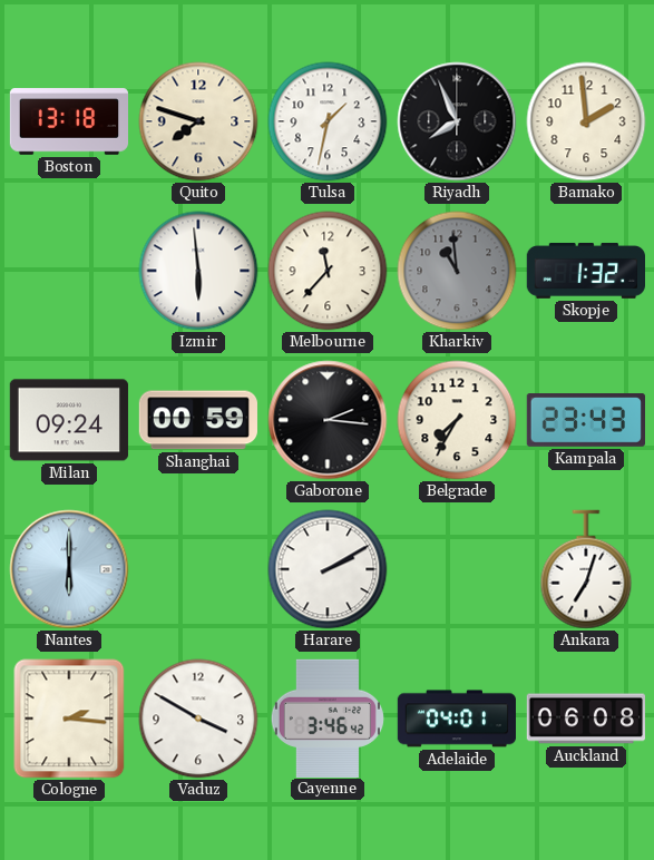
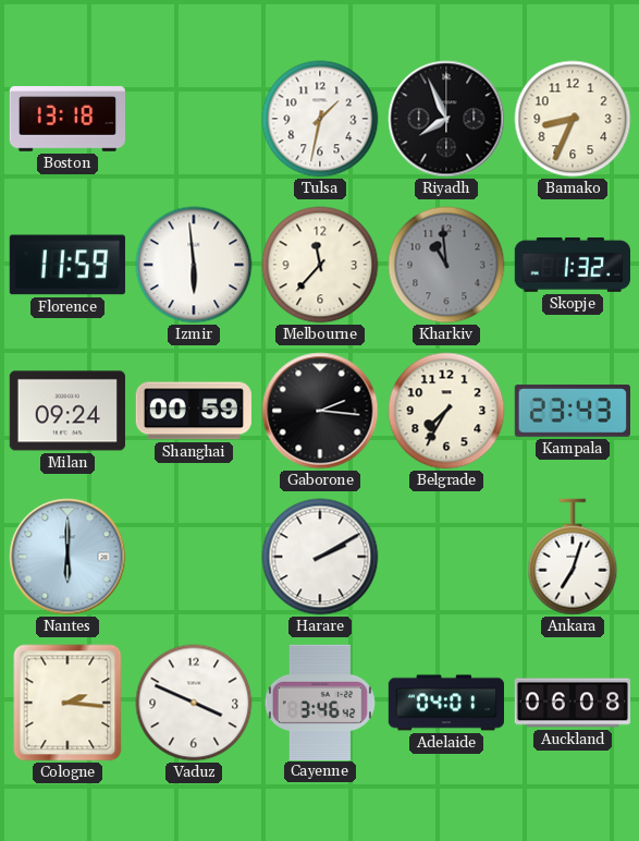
Quito: 7:48 -> none
Bamako: 1:59 -> 8:34
Florence: none -> 11:59
Vaduz: 3:50 -> 3:49
